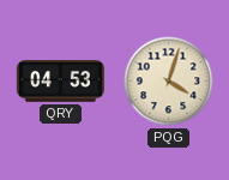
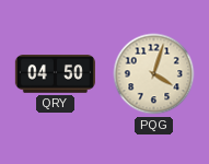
QRY: 04:53 -> 04:50
